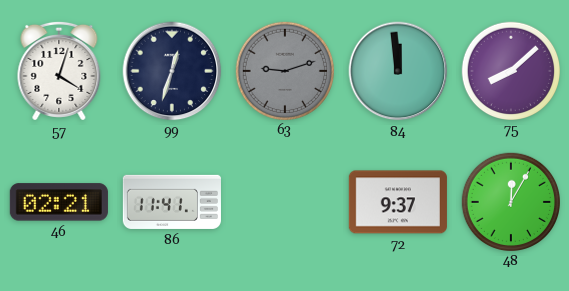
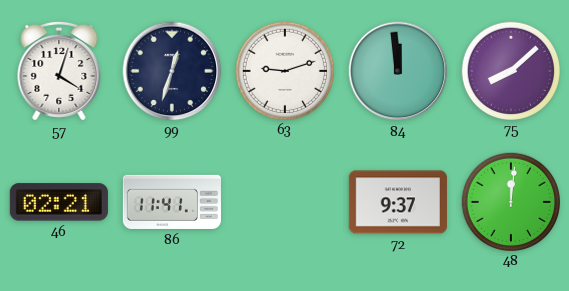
63 dial: grey -> white
48: 12:05 -> 12:01
